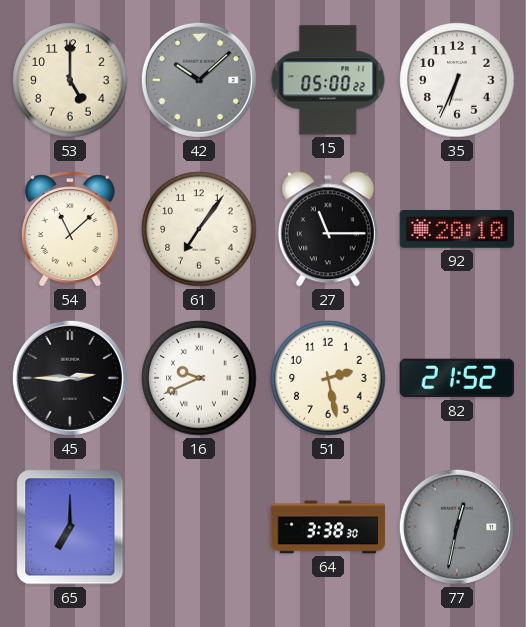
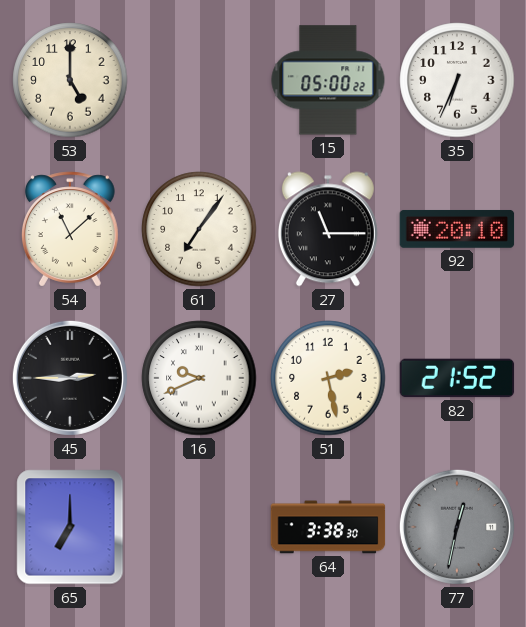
42: 10:08 -> none
